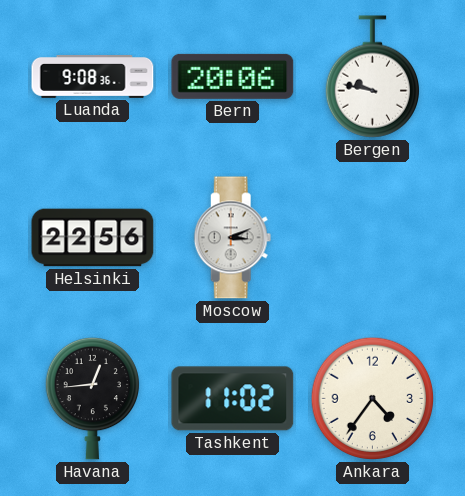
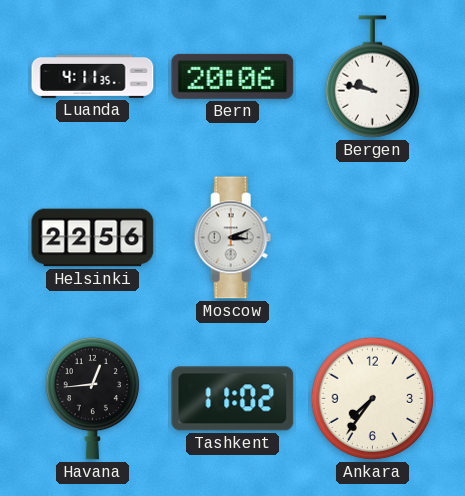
Luanda: 9:08 -> 4:11
Ankara: 4:36 -> 7:36
